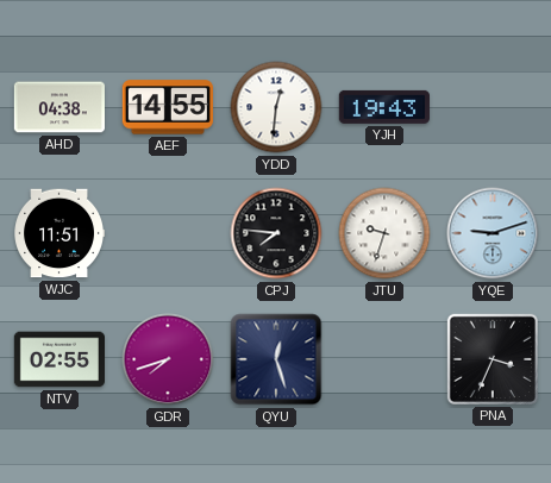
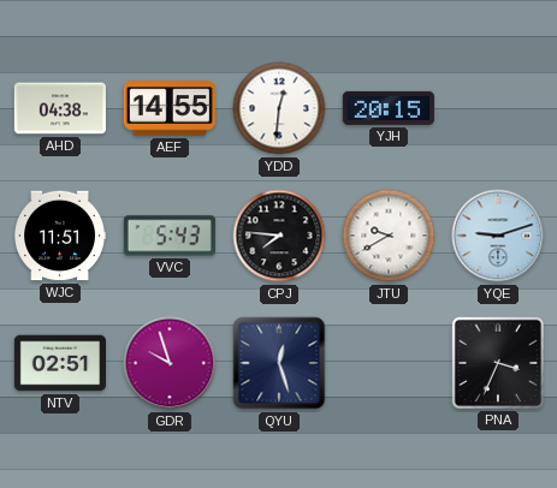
YJH: 19:43 -> 20:15
VVC: none -> 5:43
JTU: 9:33 -> 9:40
NTV: 02:55 -> 02:51
GDR: 7:42 -> 9:57
